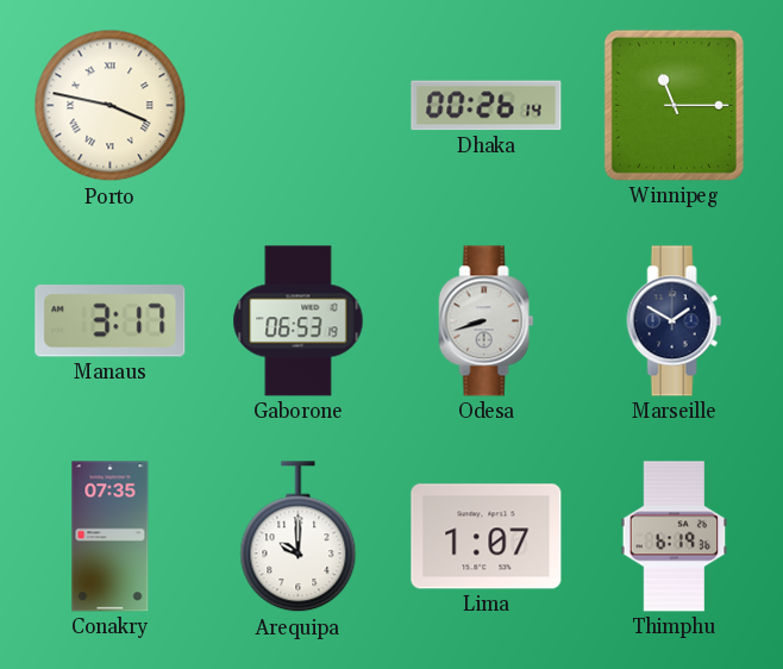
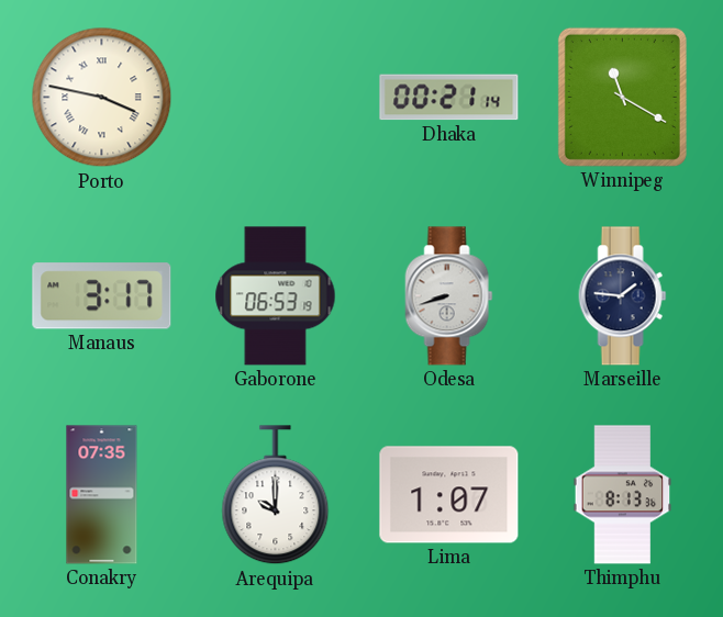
Dhaka: 00:26 -> 00:21
Winnipeg: 11:15 -> 11:20
Marseille: 1:50 -> 1:46
Thimphu: 6:19 -> 8:13
